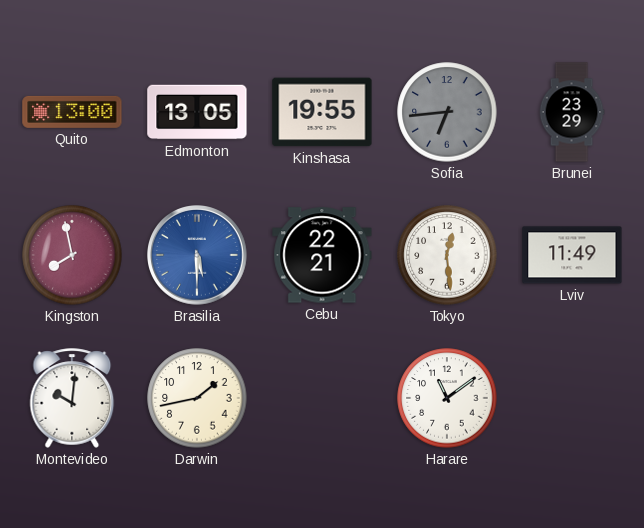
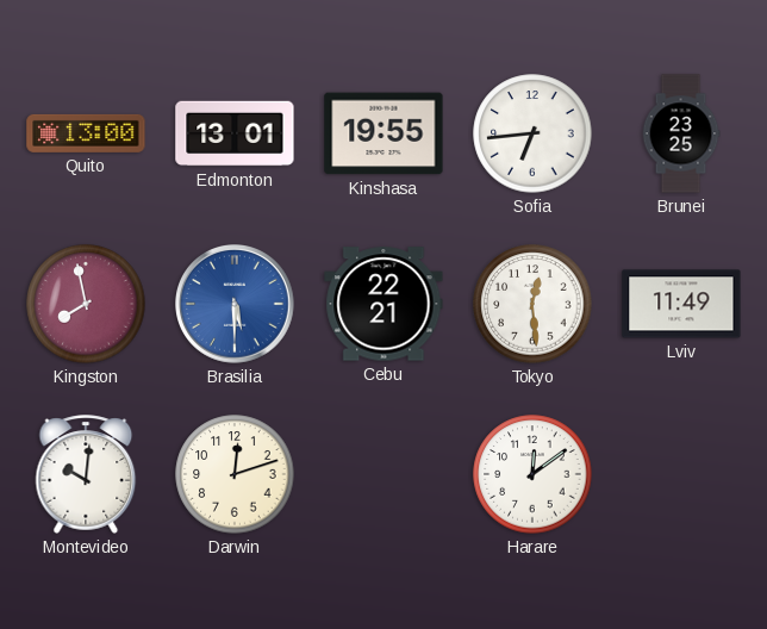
Edmonton: 13:05 -> 13:01
Sofia dial: grey -> white
Brunei: 23:29 -> 23:25
Darwin: 1:43 -> 12:12
Harare: 11:09 -> 12:09
